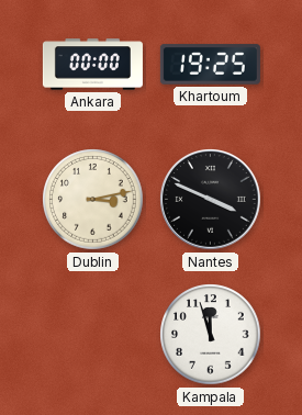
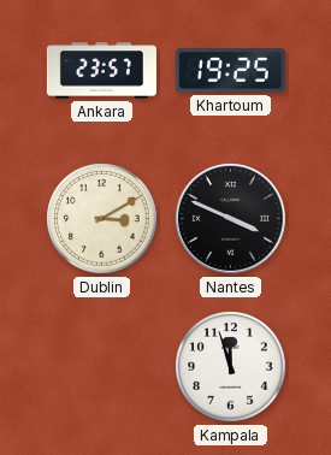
Ankara: 00:00 -> 23:57
Dublin: 3:13 -> 3:10
